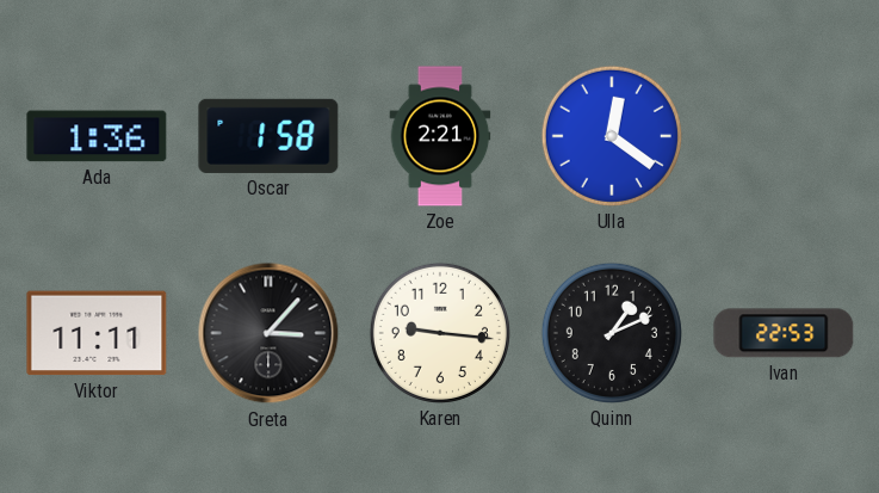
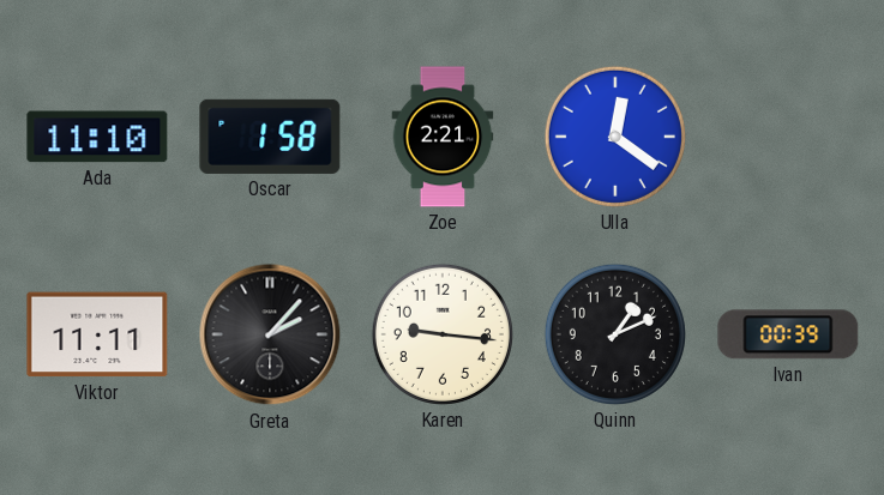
Ada: 1:36 -> 11:10
Greta: 3:07 -> 2:07
Ivan: 22:53 -> 00:39
